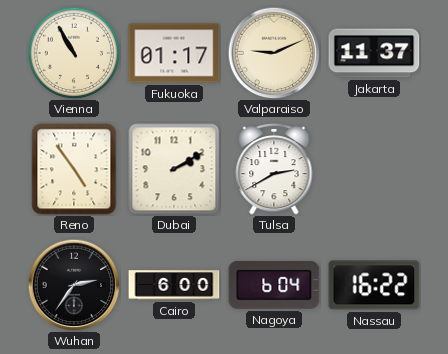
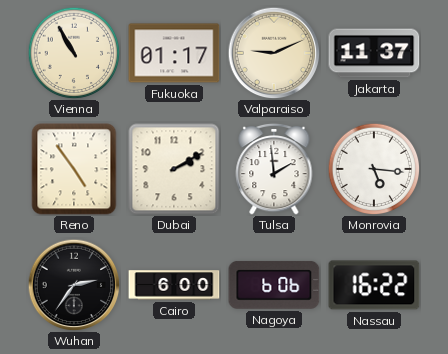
Tulsa: 2:40 -> 1:59
Monrovia: none -> 5:16
Nagoya: 6:04 -> 6:06
